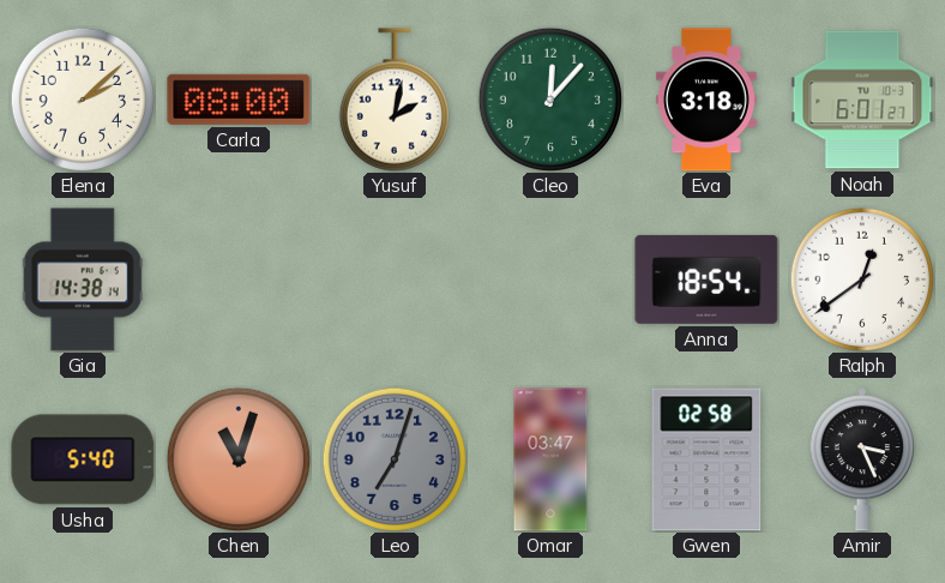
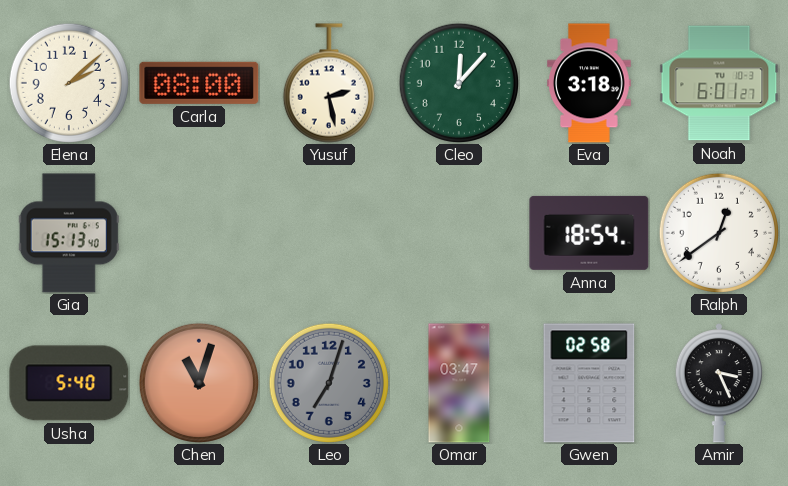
Yusuf: 2:02 -> 2:28
Gia: 14:38 -> 15:13
